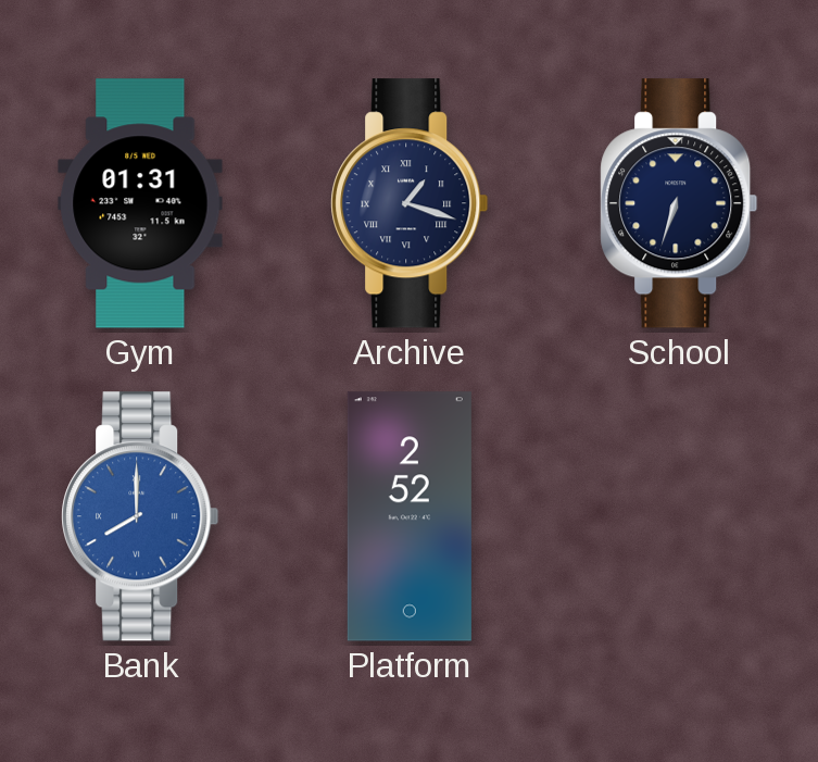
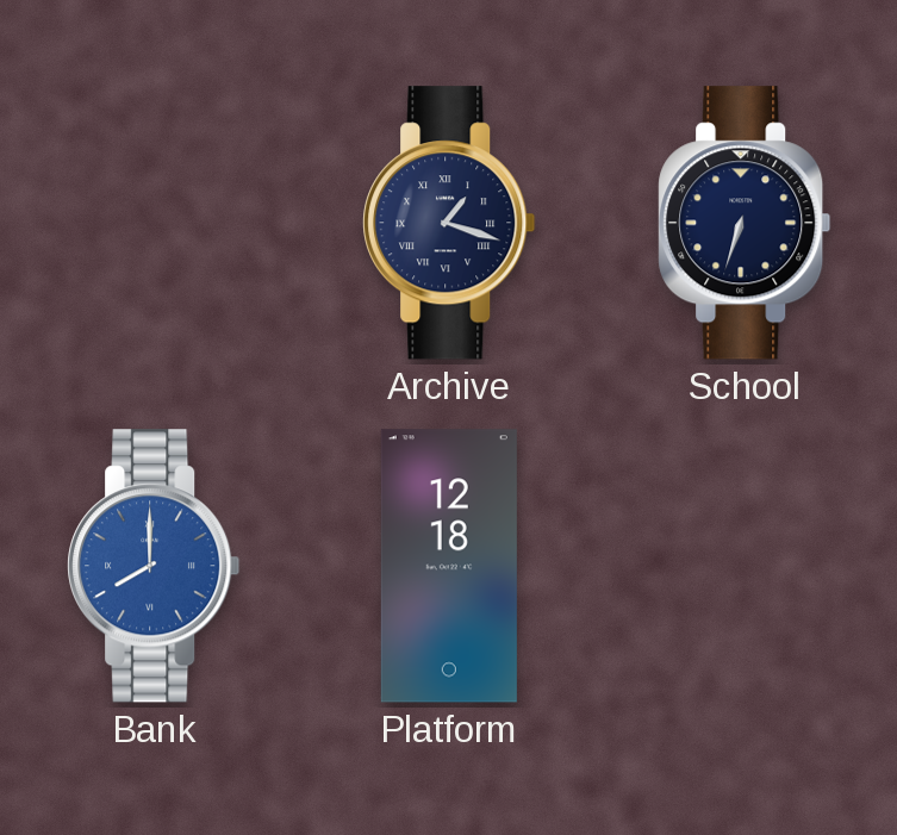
Gym: 01:31 -> none
Platform: 2:52 -> 12:18
